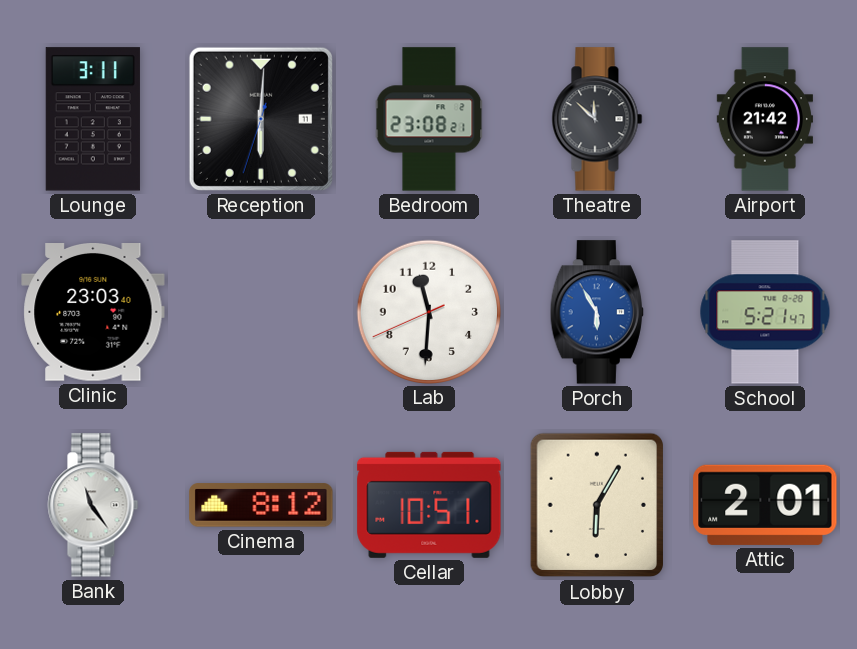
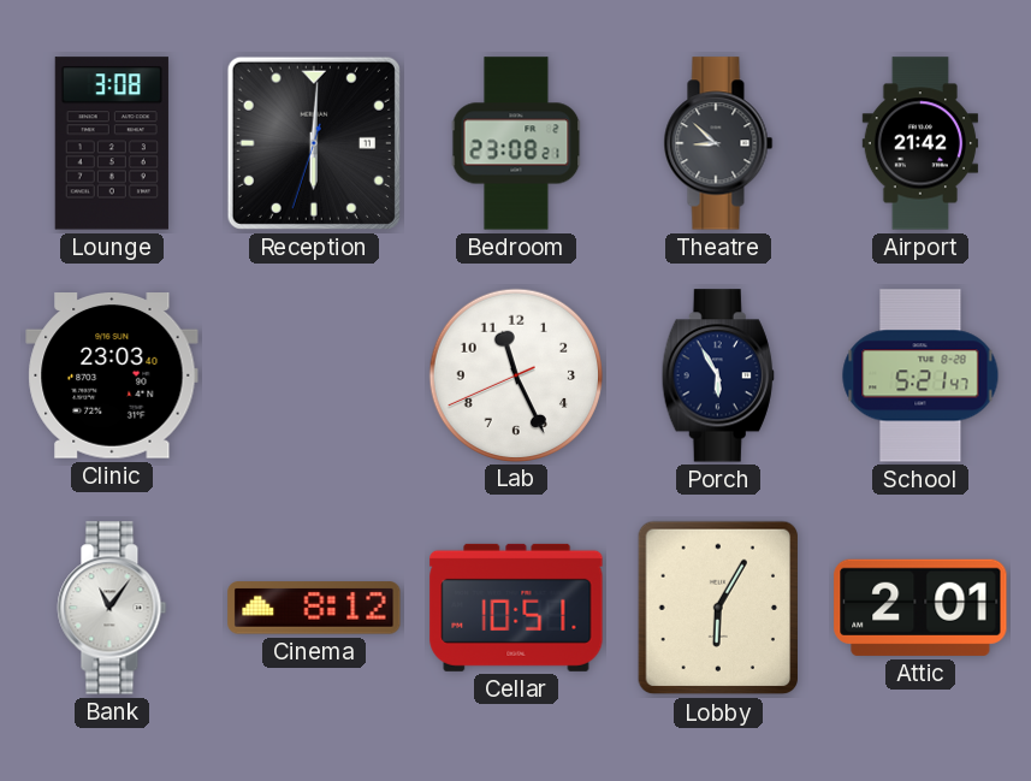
Lounge: 3:11 -> 3:08
Theatre: 11:52 -> 8:52
Lab: 11:30 -> 11:25
Porch dial: blue -> navy
Bank: 11:24 -> 11:06
